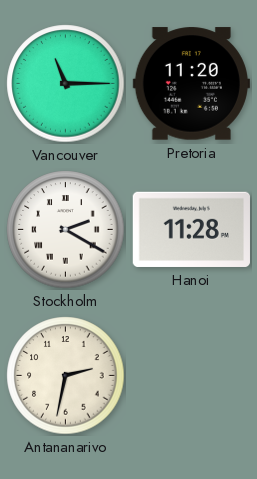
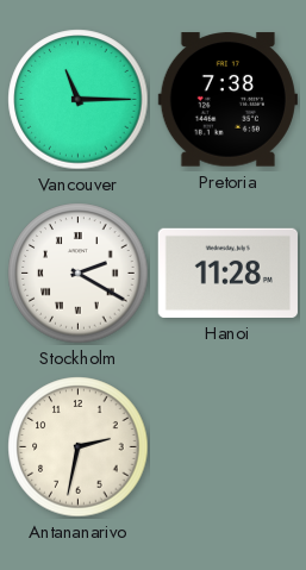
Pretoria: 11:20 -> 7:38
